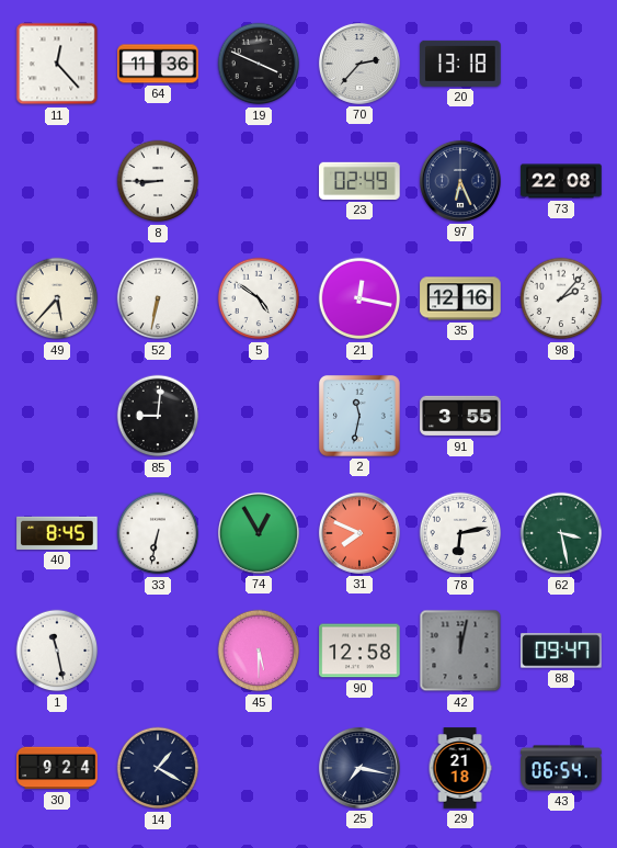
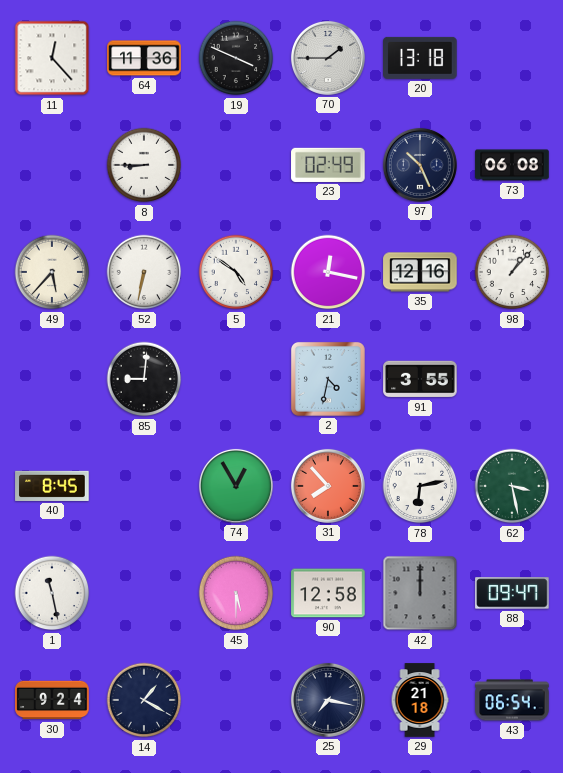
70: 2:37 -> 1:45
97: 6:26 -> 10:26
73: 22:08 -> 06:08
98: 2:07 -> 1:07
2: 11:32 -> 4:32
33: 6:32 -> none
31: 7:49 -> 7:53
42: 12:02 -> 12:00
